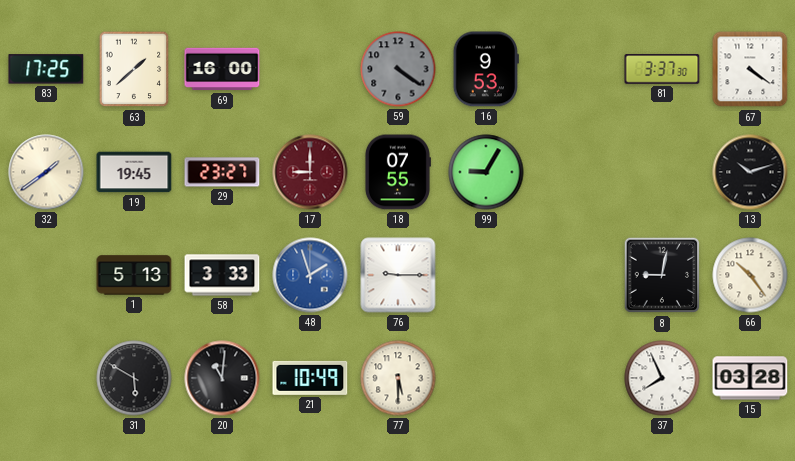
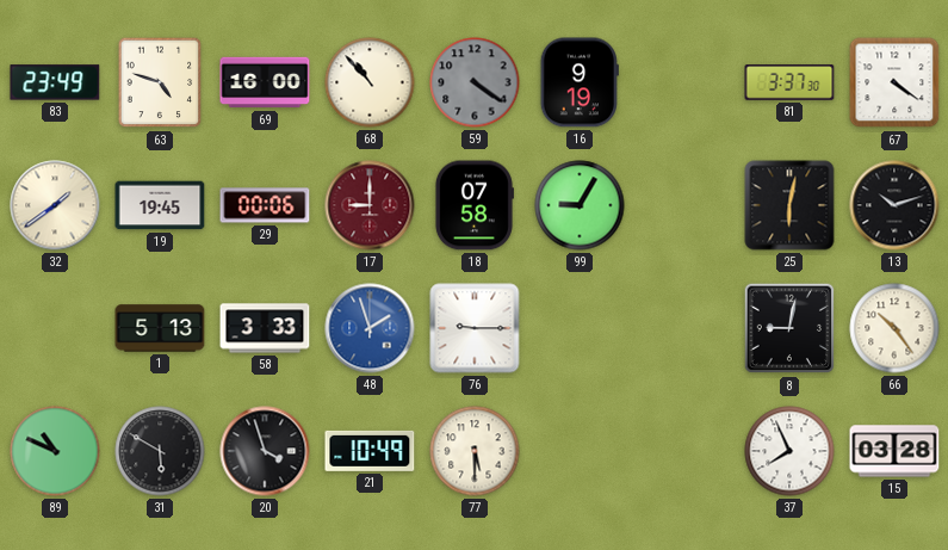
83: 17:25 -> 23:49
63: 1:38 -> 4:48
68: none -> 10:53
16: 9:53 -> 9:19
29: 23:27 -> 00:06
18: 07:55 -> 07:58
25: none -> 6:02
89: none -> 10:49
20: 11:01 -> 3:57
